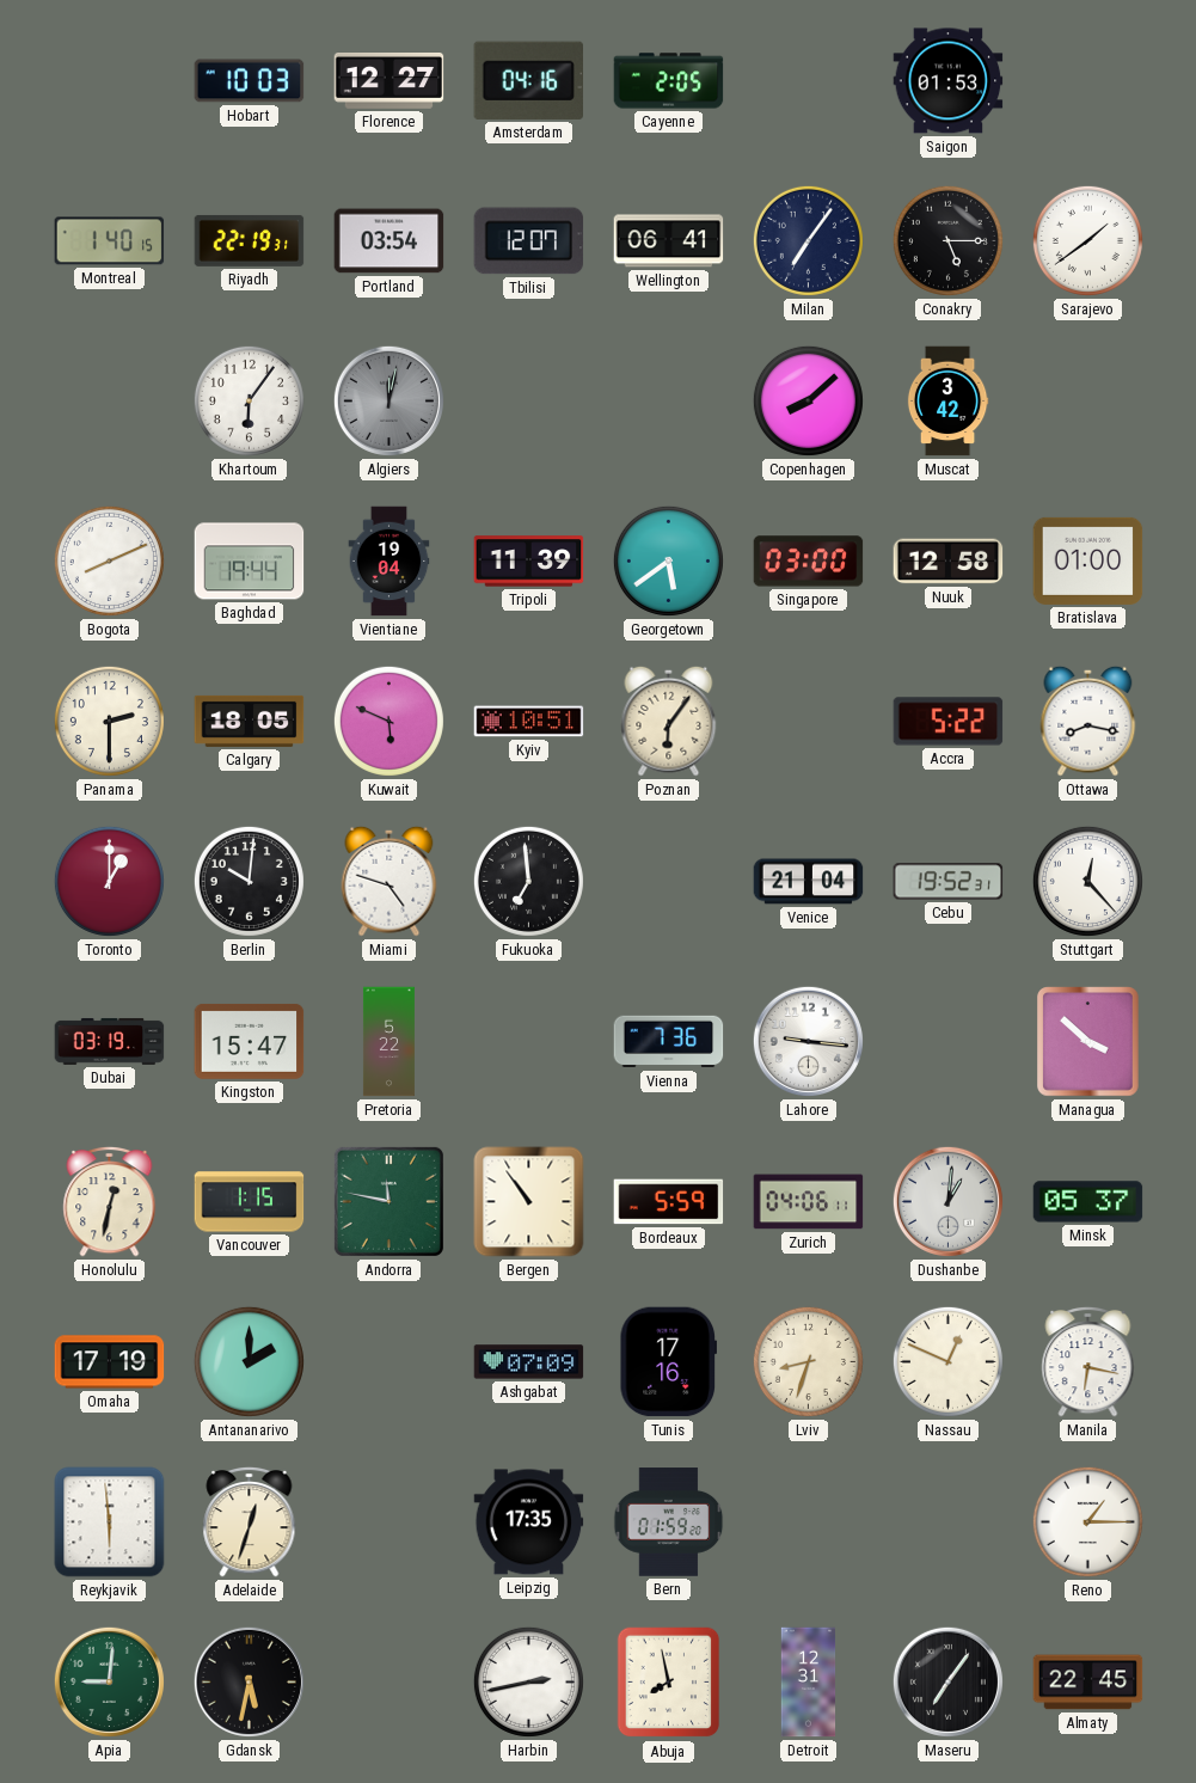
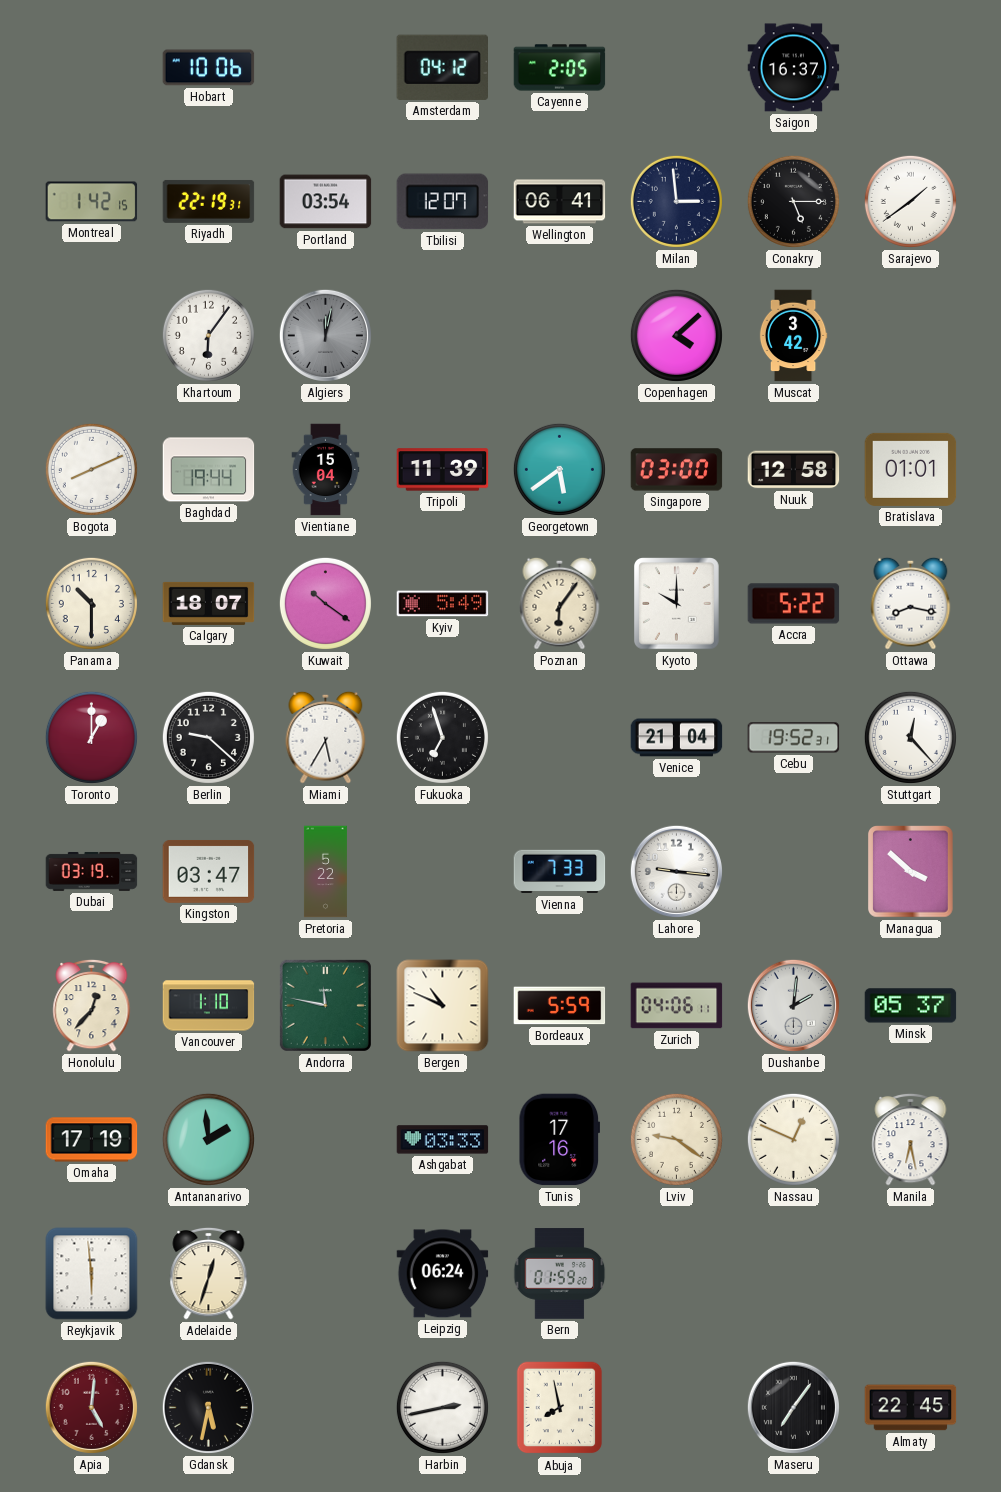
Hobart: 10:03 -> 10:06
Florence: 12:27 -> none
Amsterdam: 04:16 -> 04:12
Saigon: 01:53 -> 16:37
Montreal: 1:40 -> 1:42
Milan: 7:06 -> 2:59
Copenhagen: 8:08 -> 4:08
Vientiane: 19:04 -> 15:04
Bratislava: 01:00 -> 01:01
Panama: 2:30 -> 10:30
Calgary: 18:05 -> 18:07
Kuwait: 5:49 -> 10:21
Kyiv: 10:51 -> 5:49
Kyoto: none -> 10:00
Berlin: 10:01 -> 9:22
Miami: 4:48 -> 5:35
Fukuoka: 6:59 -> 6:57
Kingston: 15:47 -> 03:47
Vienna: 7:36 -> 7:33
Honolulu: 12:32 -> 12:37
Vancouver: 1:15 -> 1:10
Bergen: 10:54 -> 10:49
Dushanbe: 1:01 -> 2:01
Antananarivo: 2:00 -> 1:59
Ashgabat: 07:09 -> 03:33
Lviv: 8:33 -> 9:21
Manila: 6:17 -> 6:28
Leipzig: 17:35 -> 06:24
Reno: 1:15 -> none
Apia: 9:01 -> 5:01
Apia dial: green -> burgundy
Detroit: 12:31 -> none
